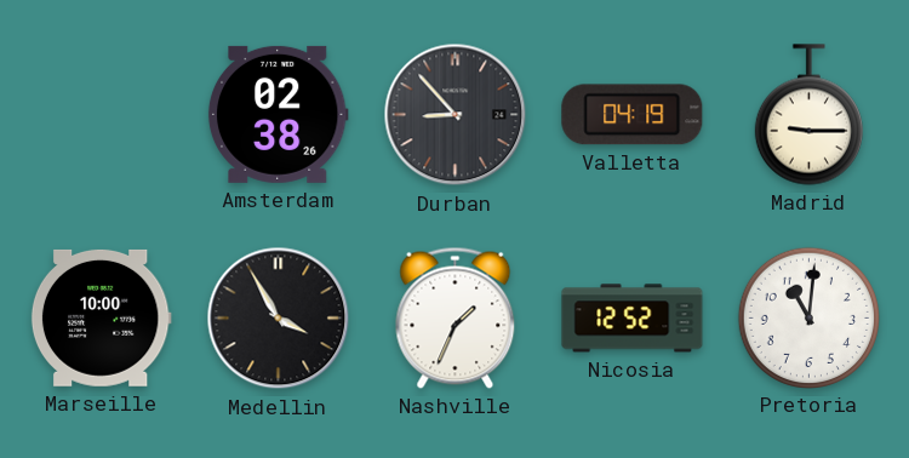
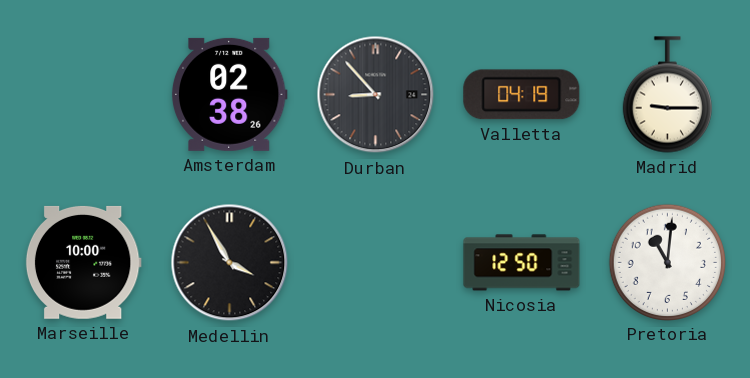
Nashville: 1:34 -> none
Nicosia: 12:52 -> 12:50
